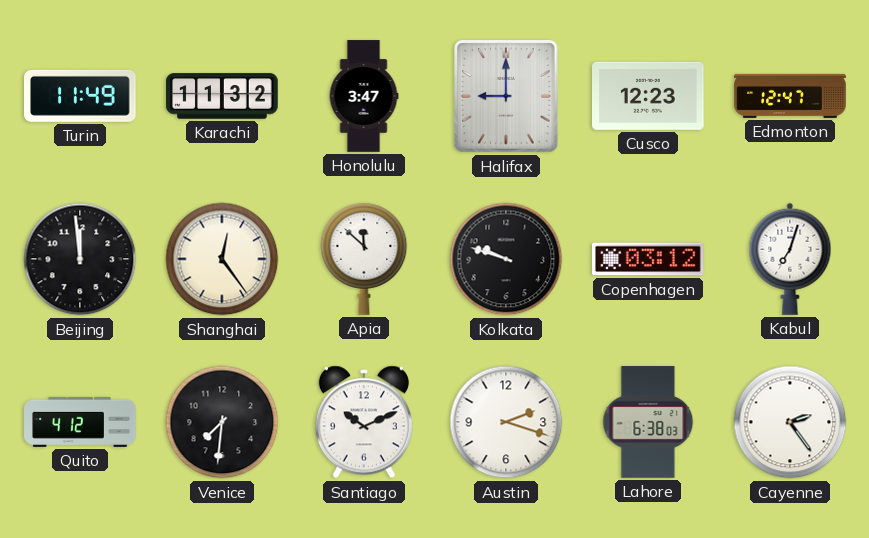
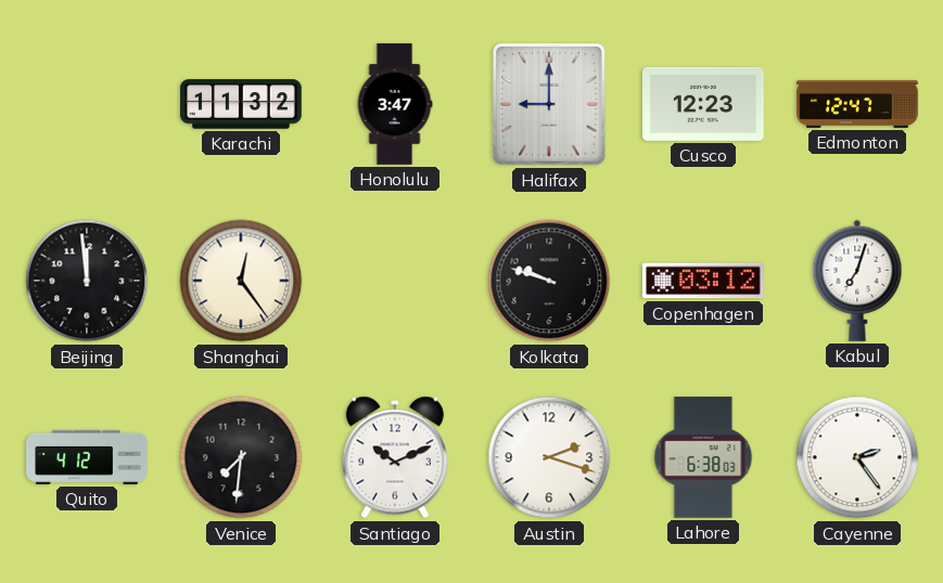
Turin: 11:49 -> none
Apia: 11:52 -> none
